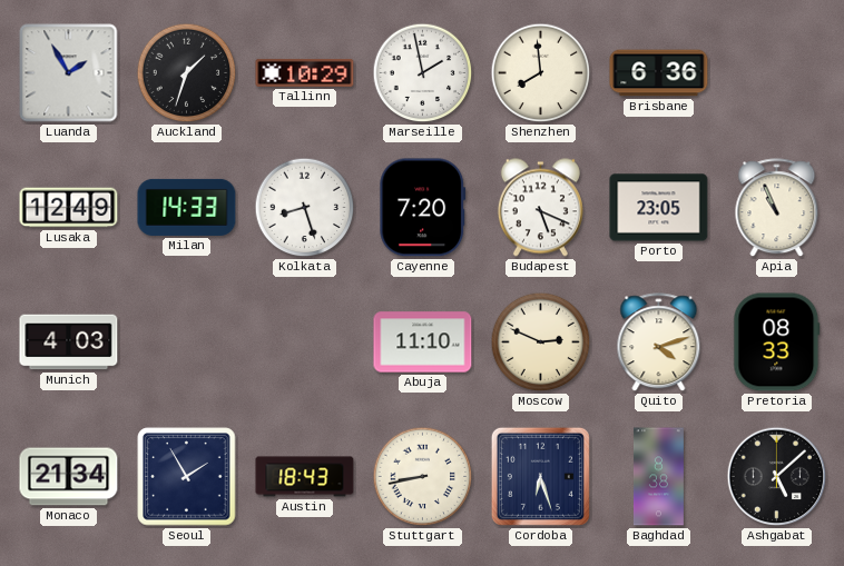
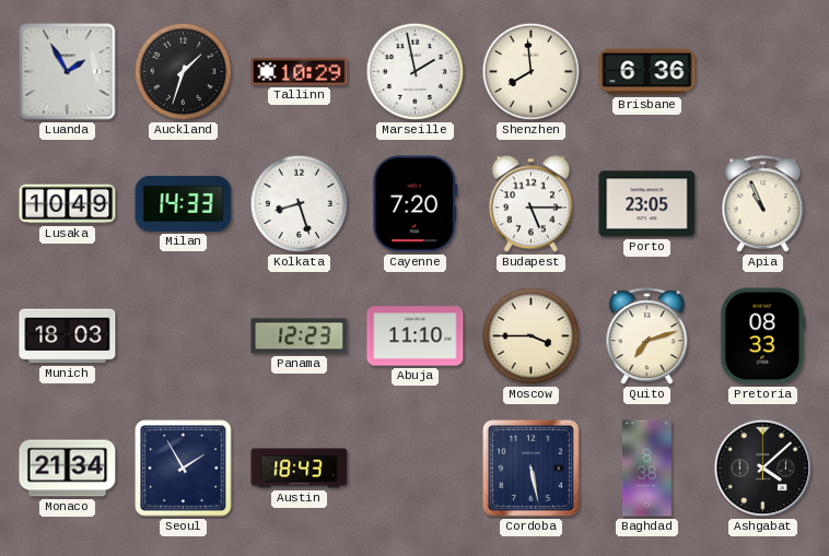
Lusaka: 12:49 -> 10:49
Budapest: 5:19 -> 5:15
Munich: 4:03 -> 18:03
Panama: none -> 12:23
Moscow: 2:49 -> 3:45
Quito: 4:12 -> 7:12
Stuttgart: 8:43 -> none
Cordoba: 6:27 -> 5:28
Ashgabat: 5:08 -> 4:08
